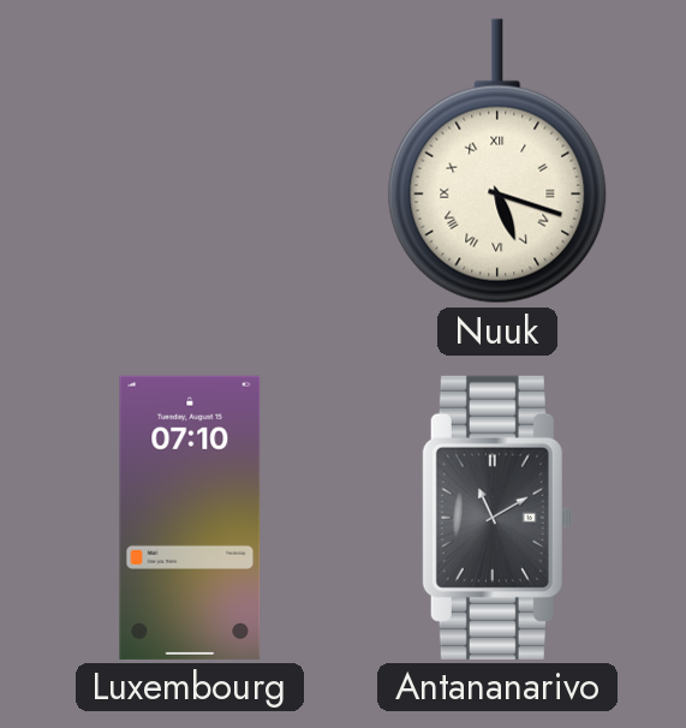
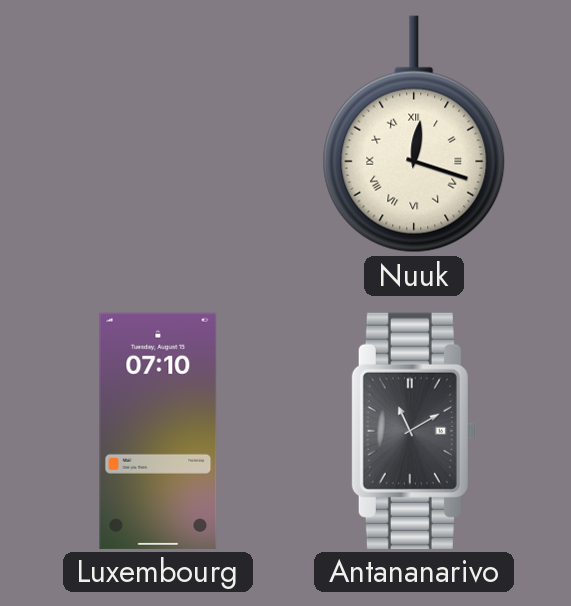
Nuuk: 5:18 -> 12:18
